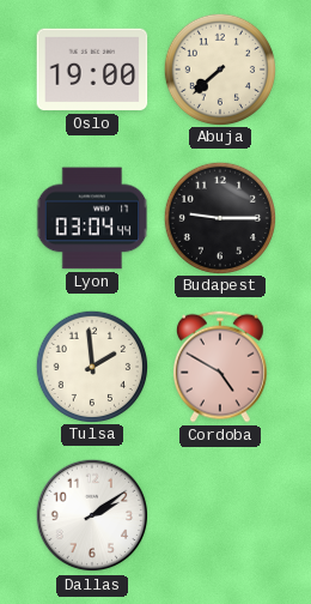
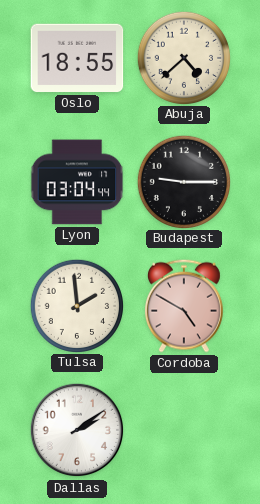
Oslo: 19:00 -> 18:55
Abuja: 7:38 -> 4:38
